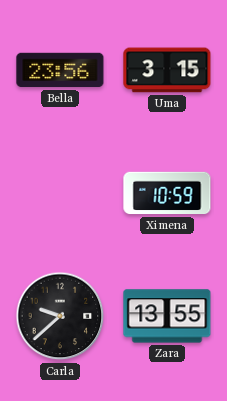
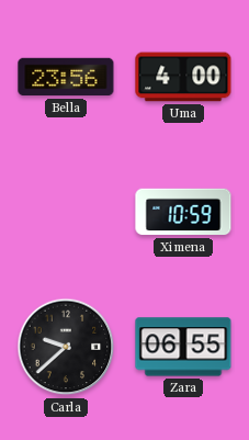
Uma: 3:15 -> 4:00
Zara: 13:55 -> 06:55
